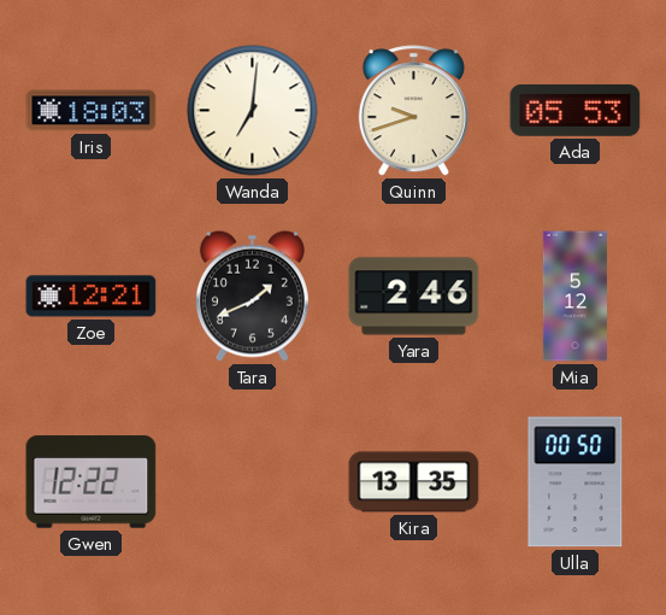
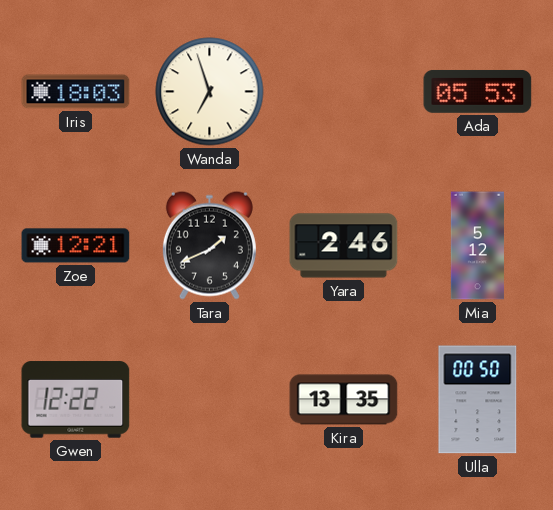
Wanda: 7:01 -> 6:57
Quinn: 9:42 -> none
